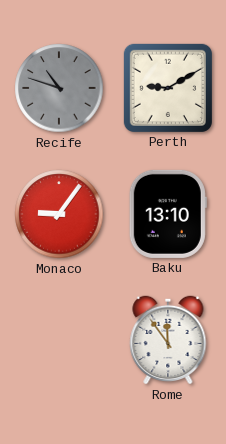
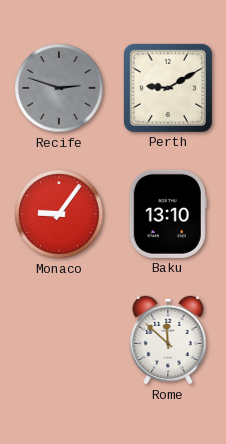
Recife: 10:48 -> 2:48
Rome: 11:54 -> 11:52
